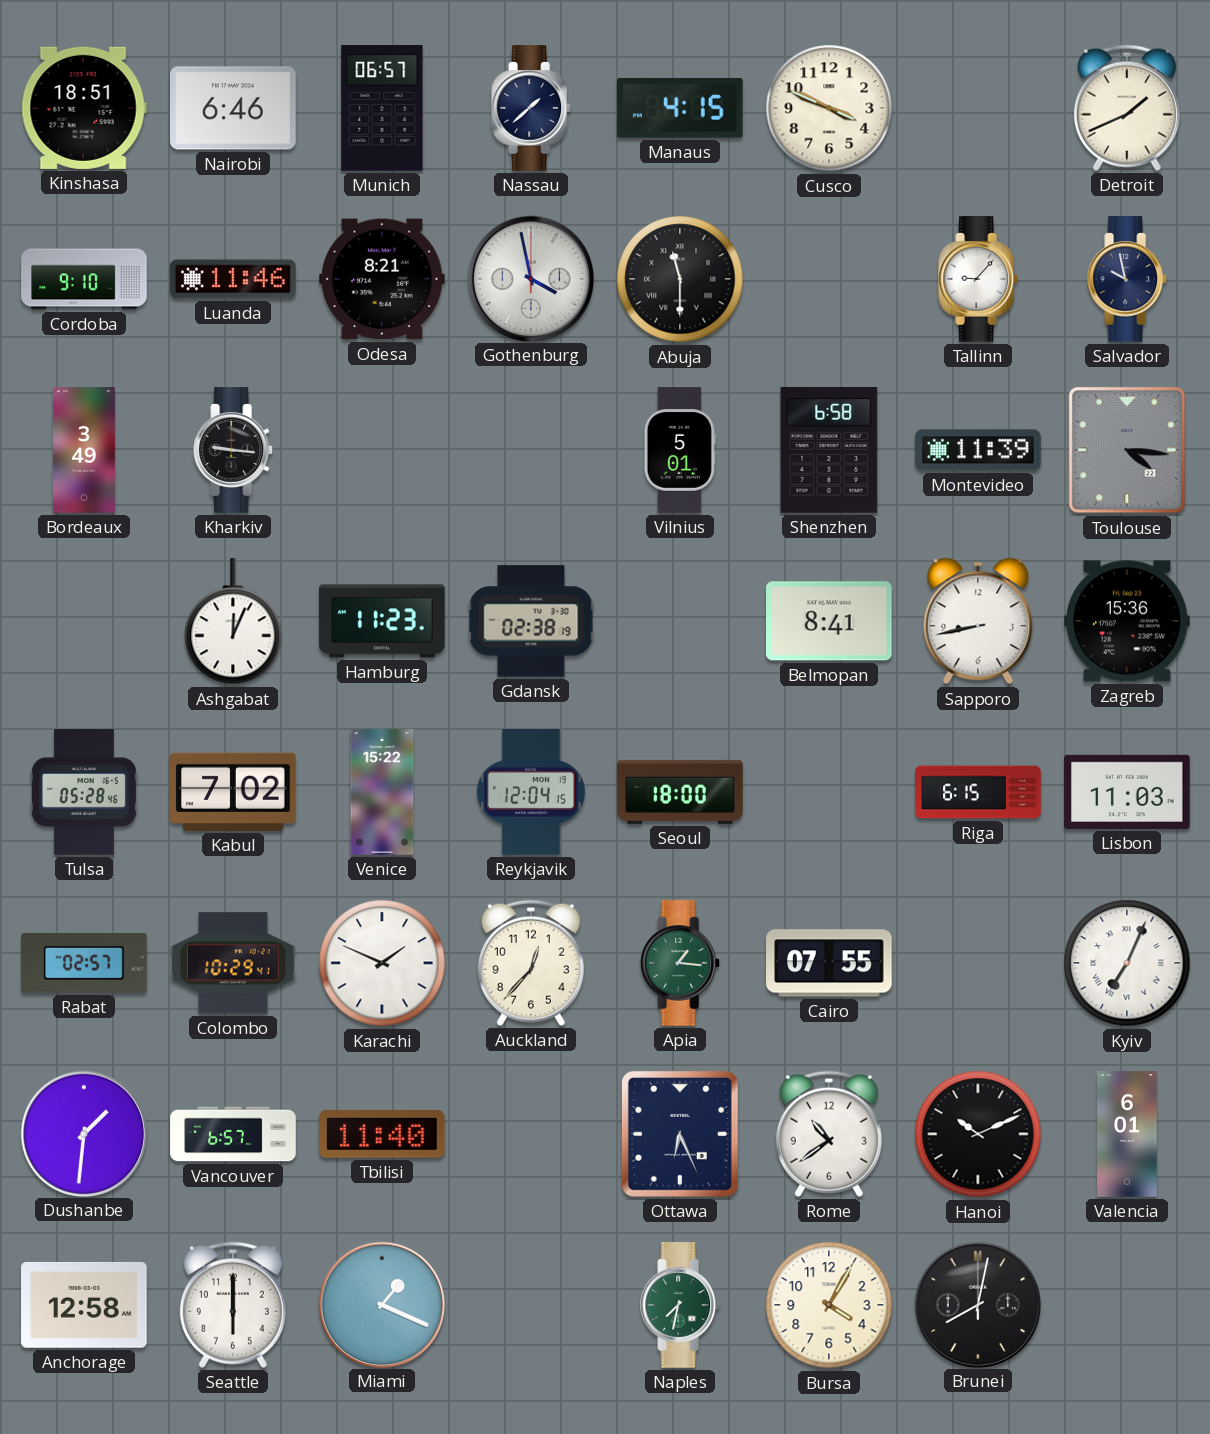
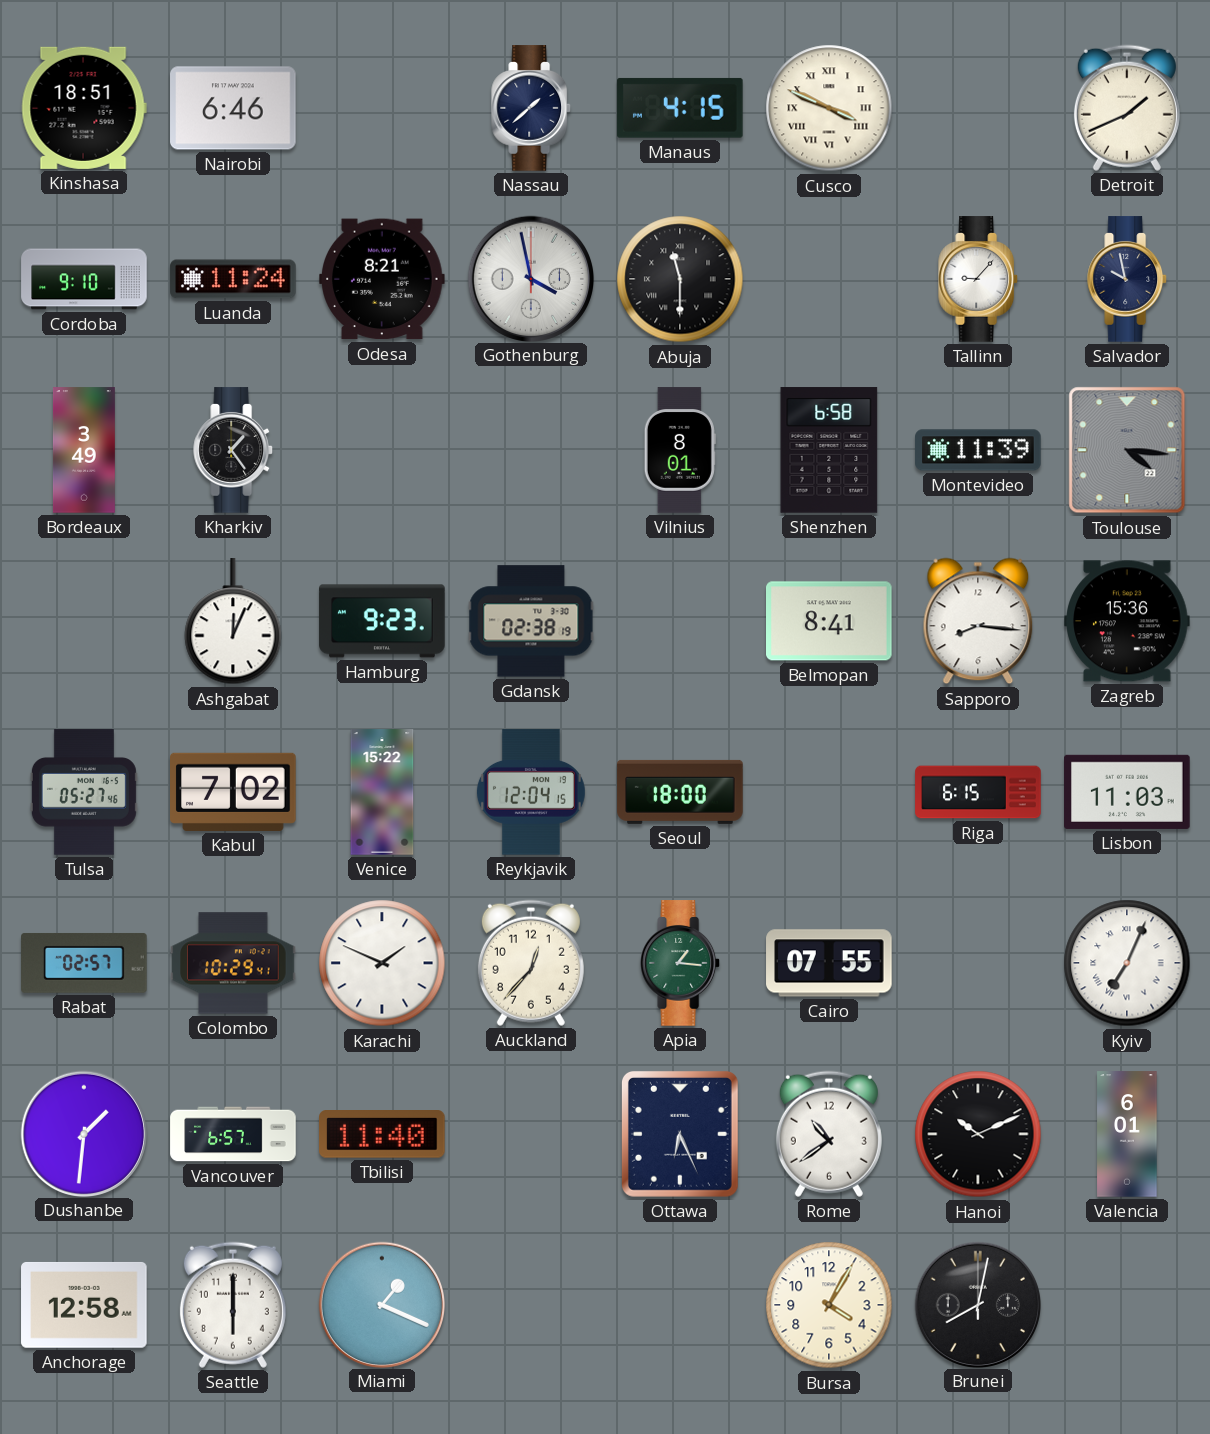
Munich: 06:57 -> none
Cusco numerals: Arabic -> Roman
Luanda: 11:46 -> 11:24
Kharkiv: 9:16 -> 1:24
Vilnius: 5:01 -> 8:01
Hamburg: 11:23 -> 9:23
Sapporo: 8:43 -> 8:16
Tulsa: 05:28 -> 05:27
Naples: 7:32 -> none
